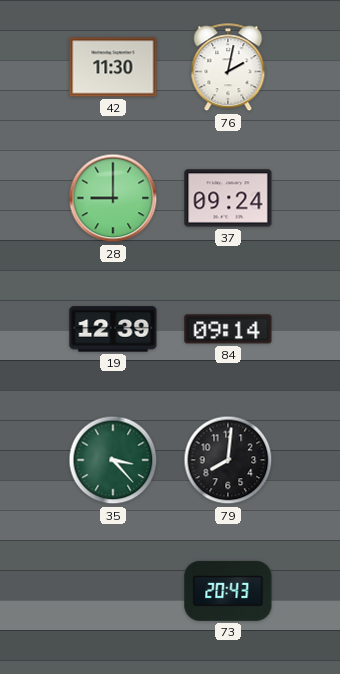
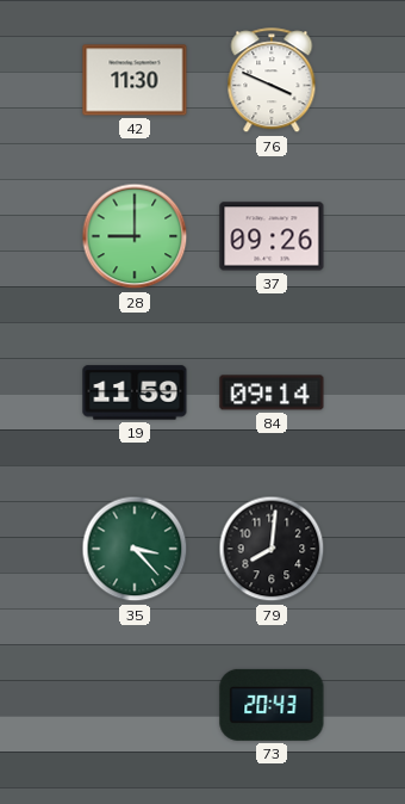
76: 2:02 -> 3:49
37: 09:24 -> 09:26
19: 12:39 -> 11:59
